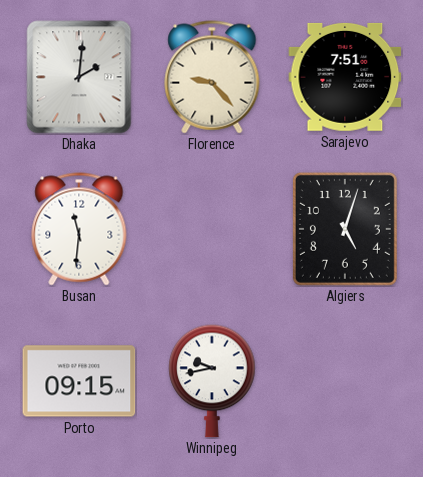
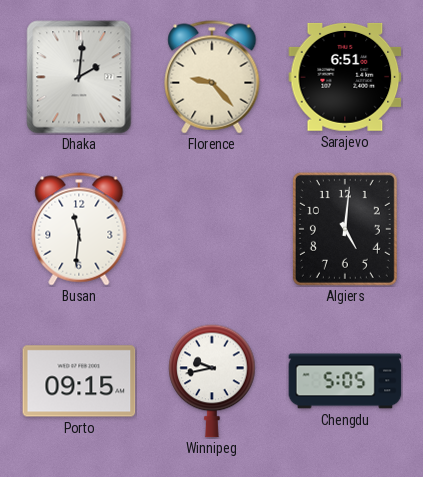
Sarajevo: 7:51 -> 6:51
Algiers: 5:03 -> 5:01
Chengdu: none -> 5:05
